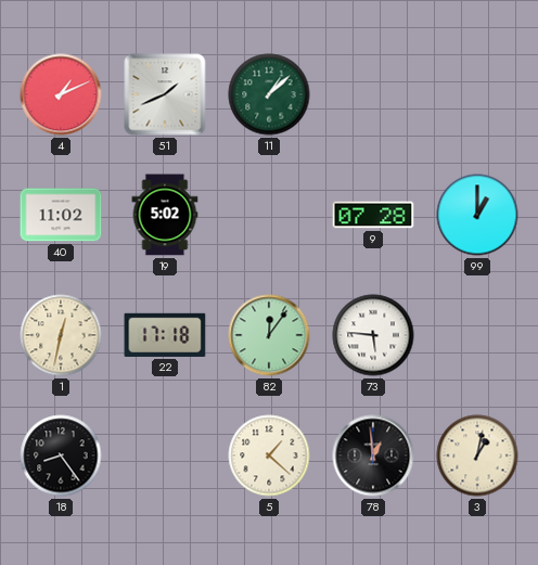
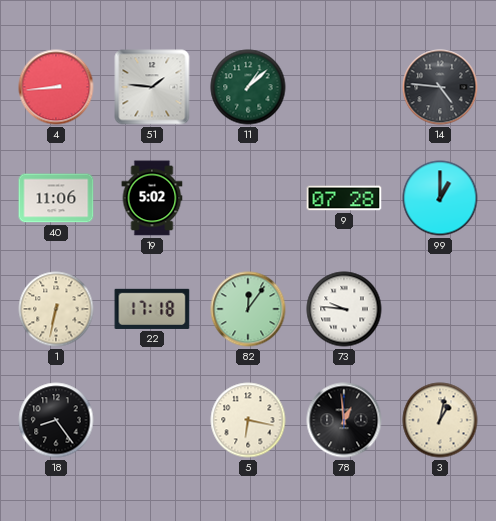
4: 1:11 -> 8:44
51: 1:41 -> 1:46
14: none -> 4:46
40: 11:02 -> 11:06
1: 12:32 -> 6:32
73: 5:46 -> 9:46
5: 1:22 -> 6:17
